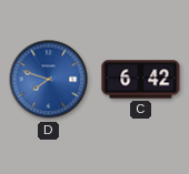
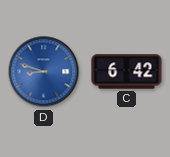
D: 7:48 -> 8:48
